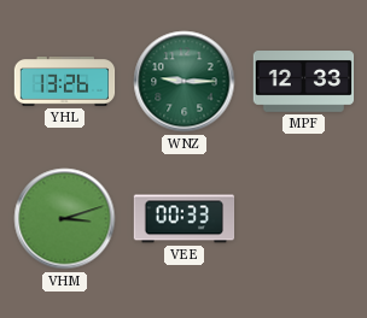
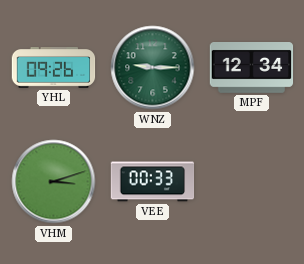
YHL: 13:26 -> 09:26
MPF: 12:33 -> 12:34
